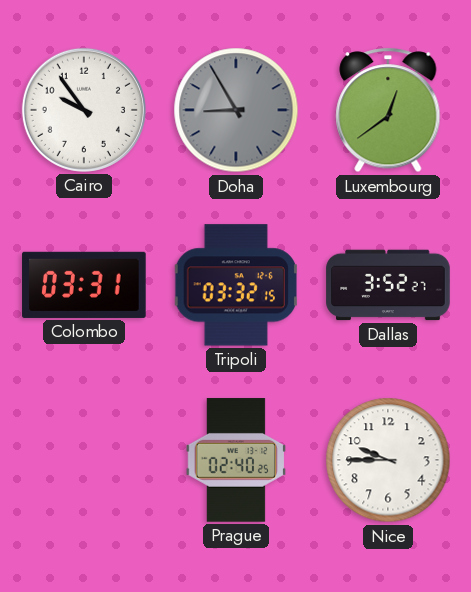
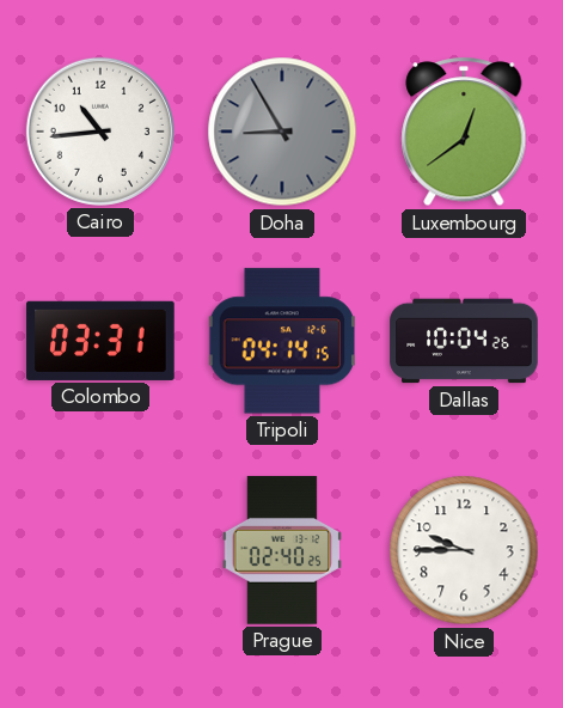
Cairo: 9:54 -> 10:44
Tripoli: 03:32 -> 04:14
Dallas: 3:52 -> 10:04
